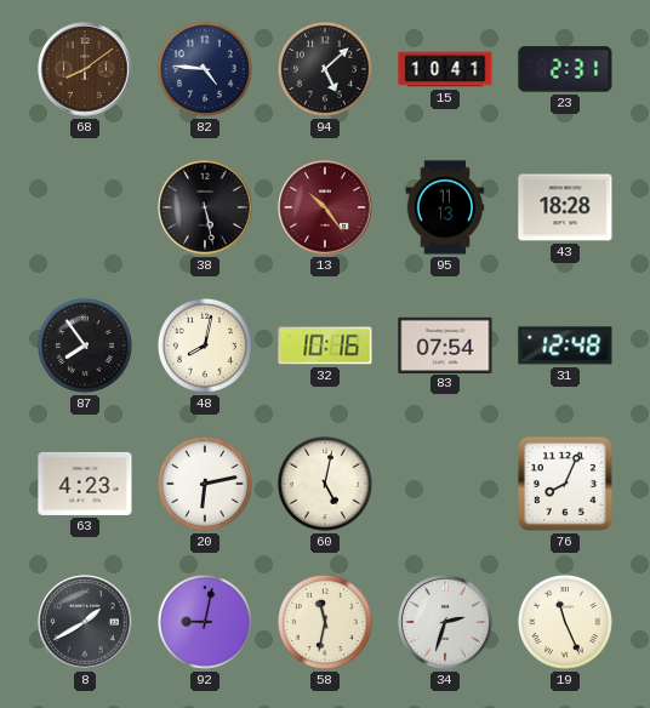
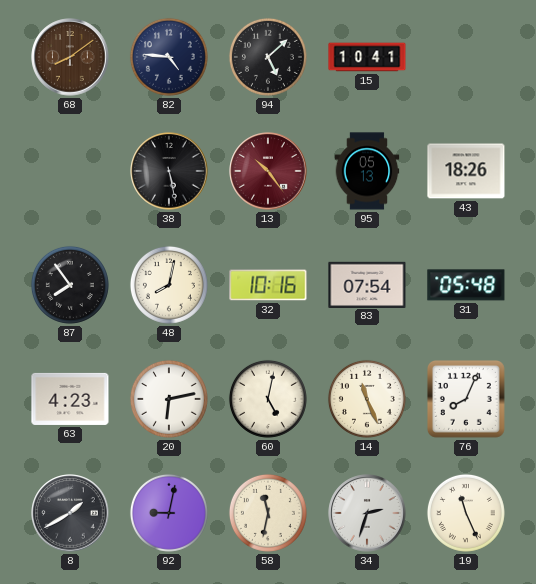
23: 2:31 -> none
95: 11:13 -> 05:13
43: 18:28 -> 18:26
31: 12:48 -> 05:48
14: none -> 11:26
